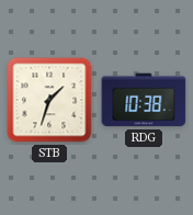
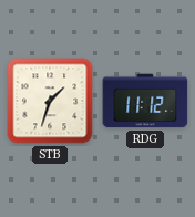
RDG: 10:38 -> 11:12
